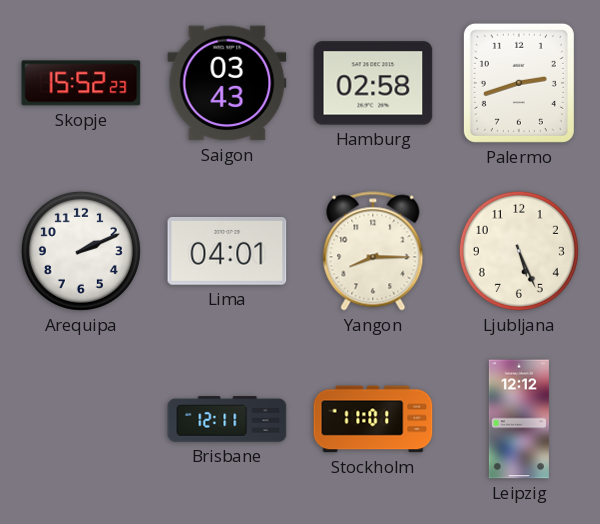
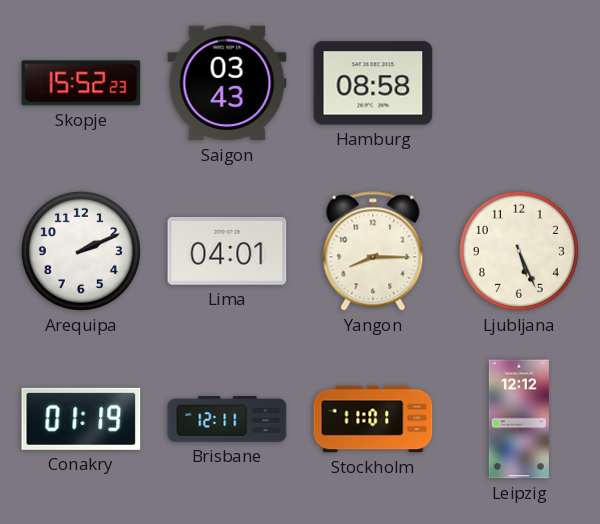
Hamburg: 02:58 -> 08:58
Palermo: 2:42 -> none
Conakry: none -> 01:19
